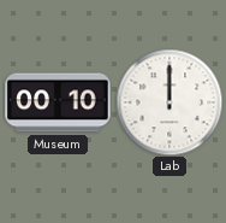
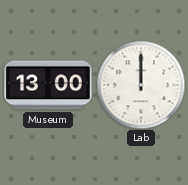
Museum: 00:10 -> 13:00
